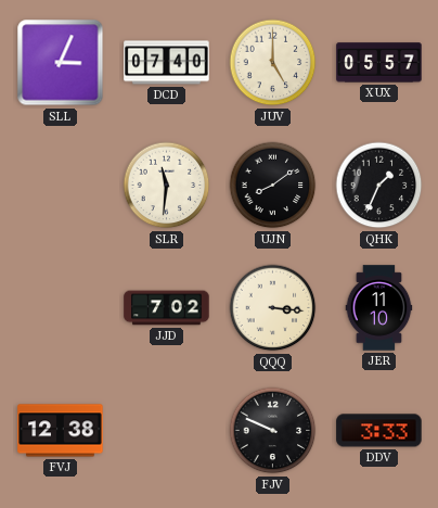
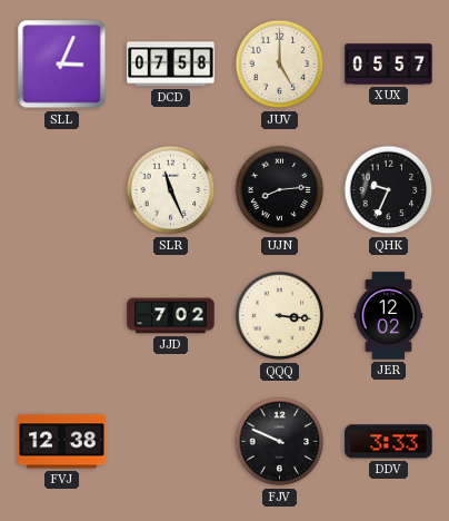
DCD: 07:40 -> 07:58
SLR: 11:31 -> 11:26
UJN: 8:09 -> 8:14
QHK: 1:34 -> 9:34
JER: 11:10 -> 12:02
